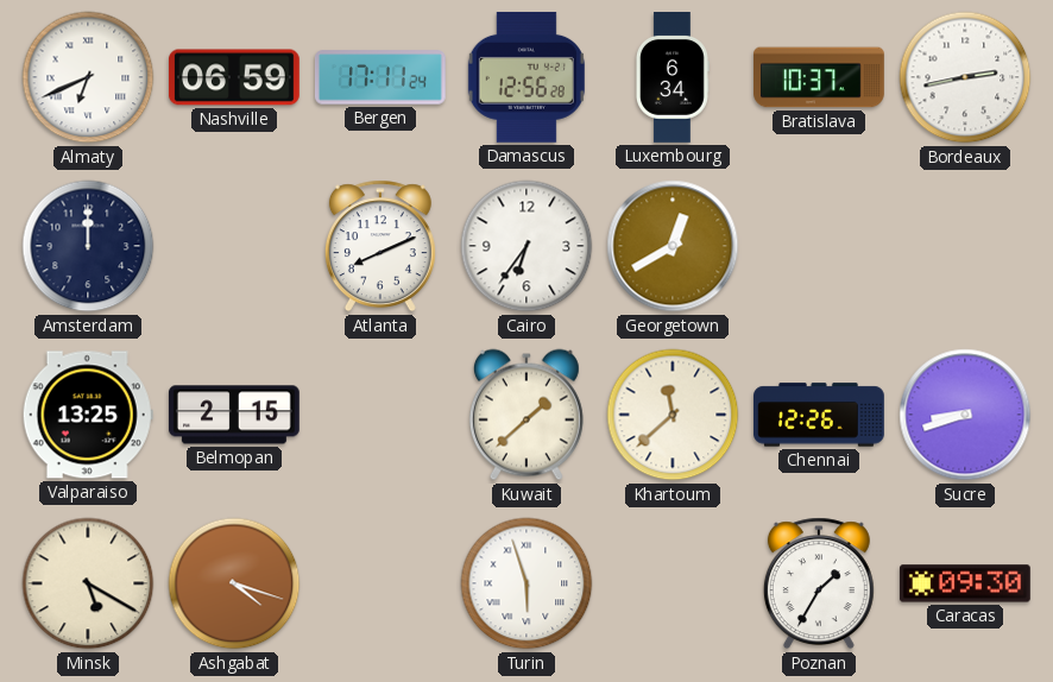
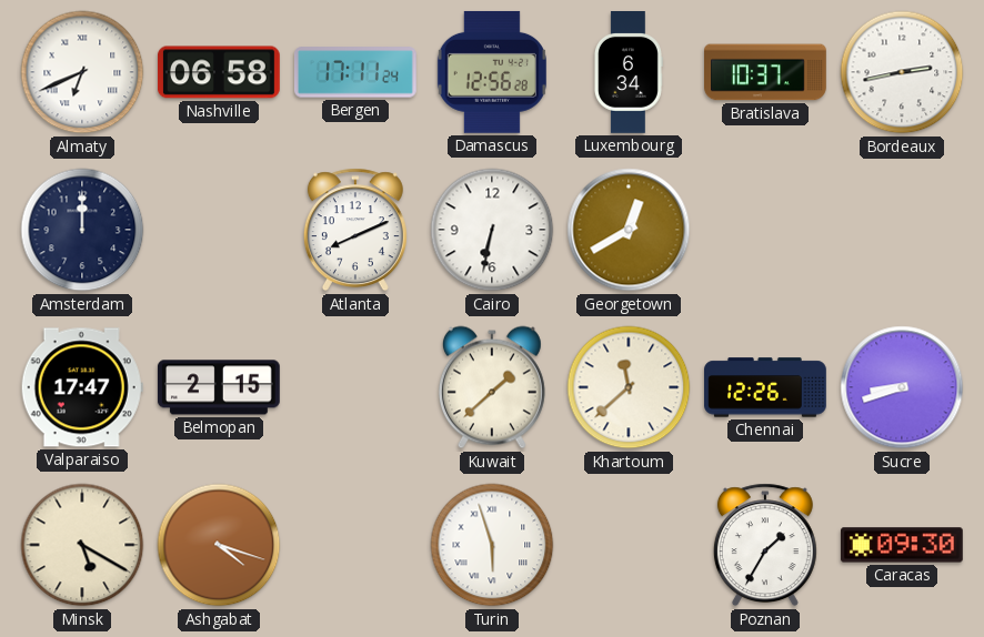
Nashville: 06:59 -> 06:58
Cairo: 6:36 -> 6:32
Valparaiso: 13:25 -> 17:47
